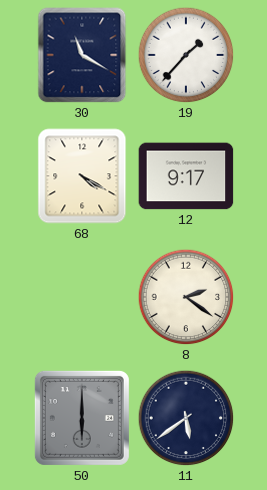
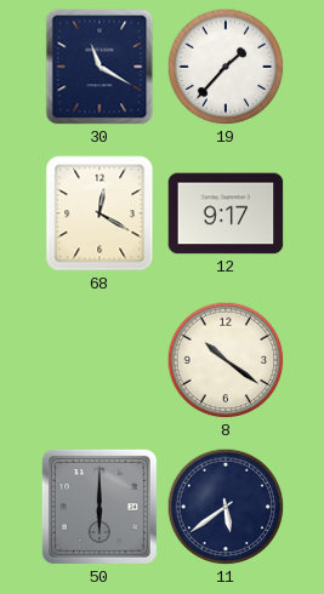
68: 4:20 -> 12:20
8: 2:21 -> 10:21
